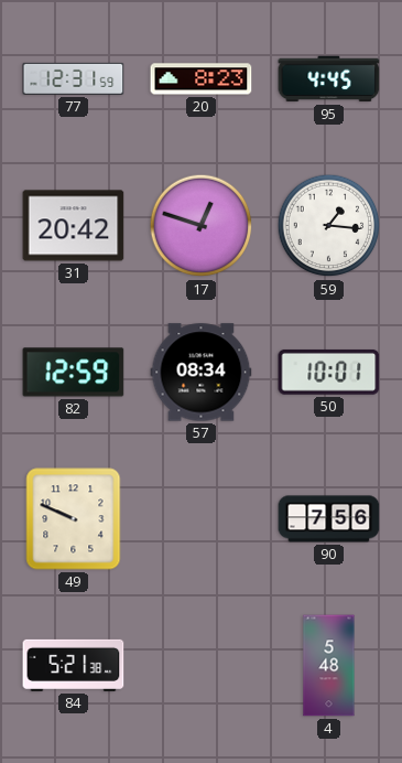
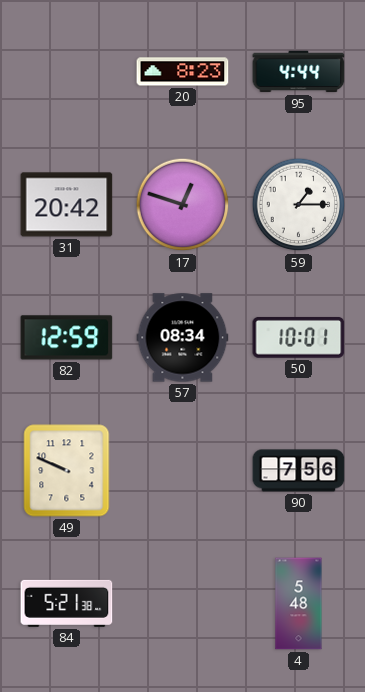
77: 12:31 -> none
95: 4:45 -> 4:44
59: 1:16 -> 1:15
